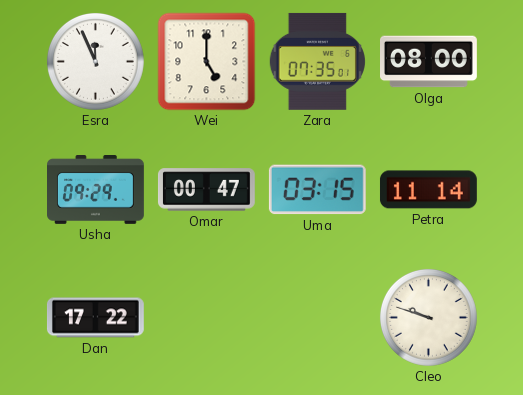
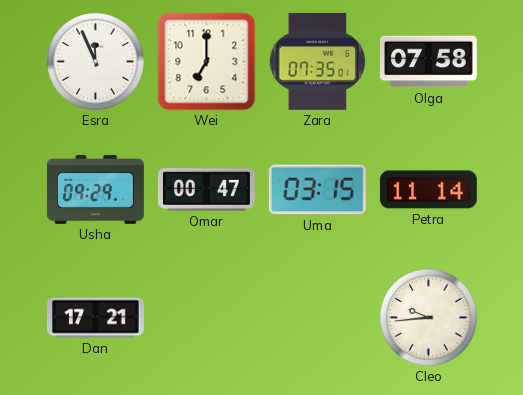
Wei: 5:00 -> 7:00
Olga: 08:00 -> 07:58
Dan: 17:22 -> 17:21
Cleo: 9:48 -> 9:44
